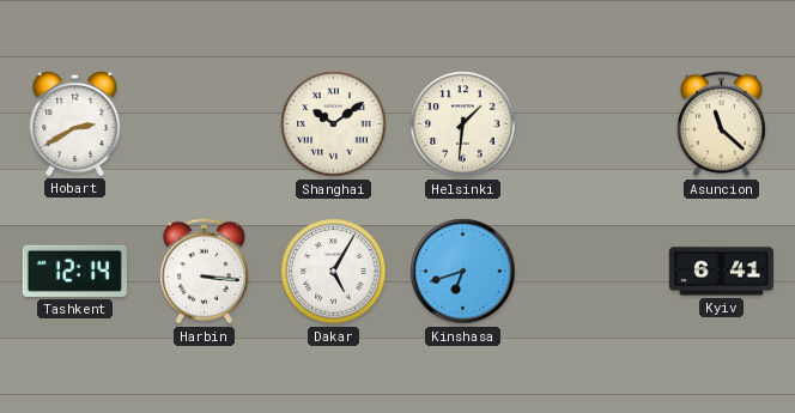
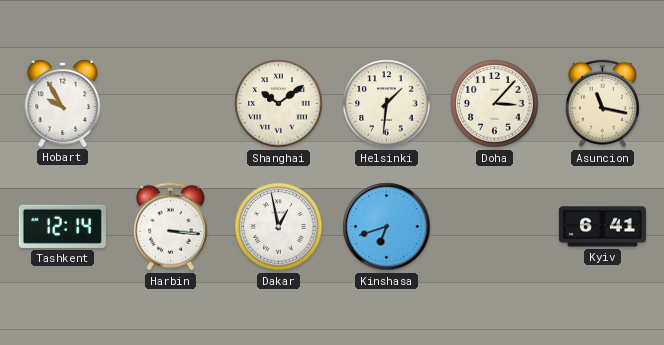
Hobart: 2:40 -> 9:55
Doha: none -> 3:07
Asuncion: 11:22 -> 11:17
Dakar: 5:05 -> 12:58
